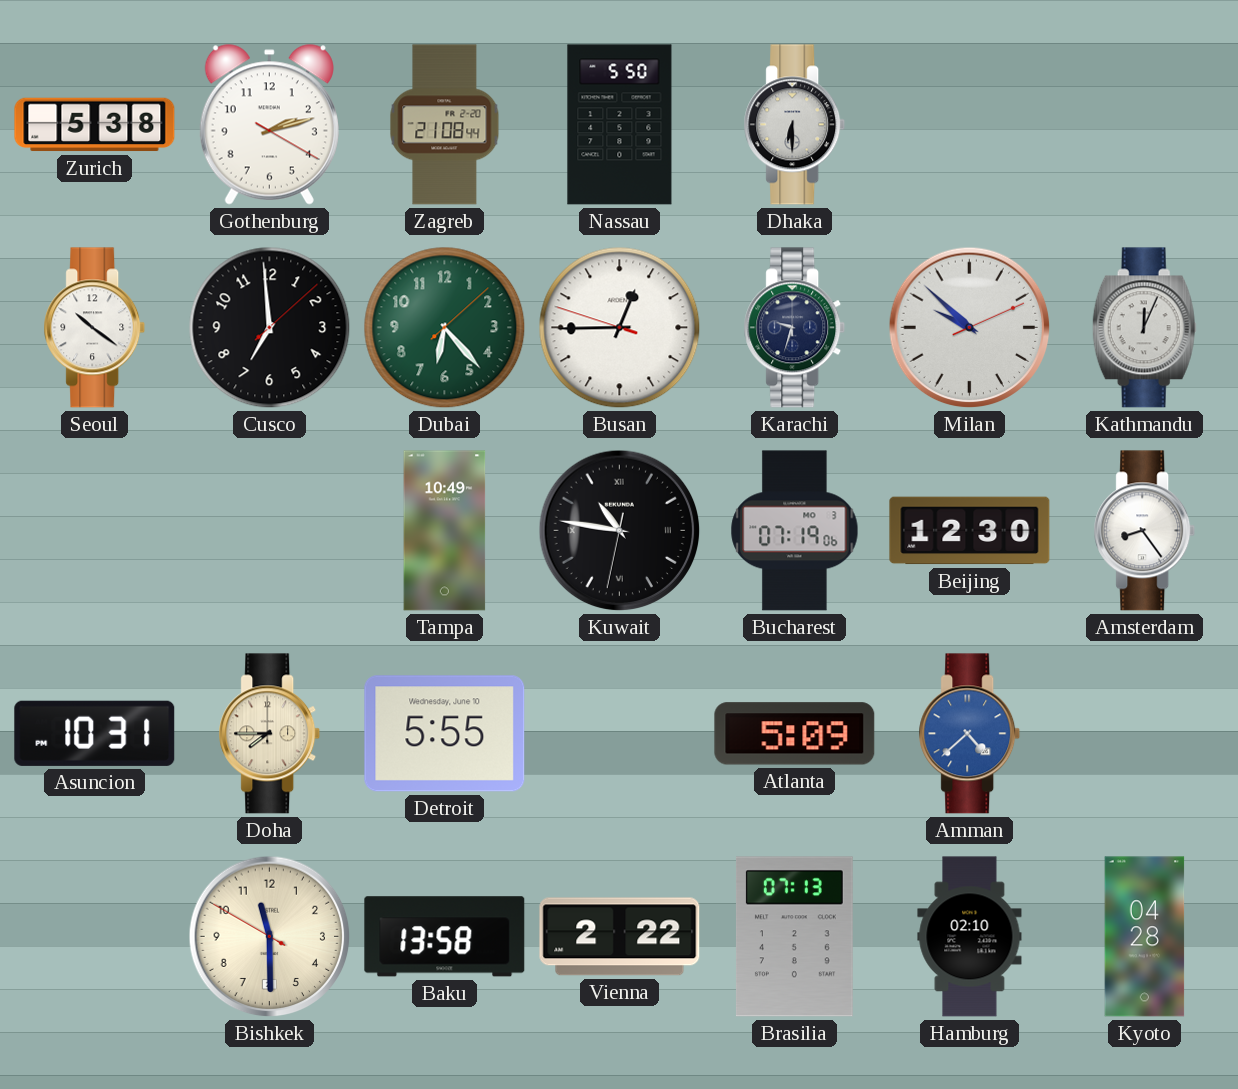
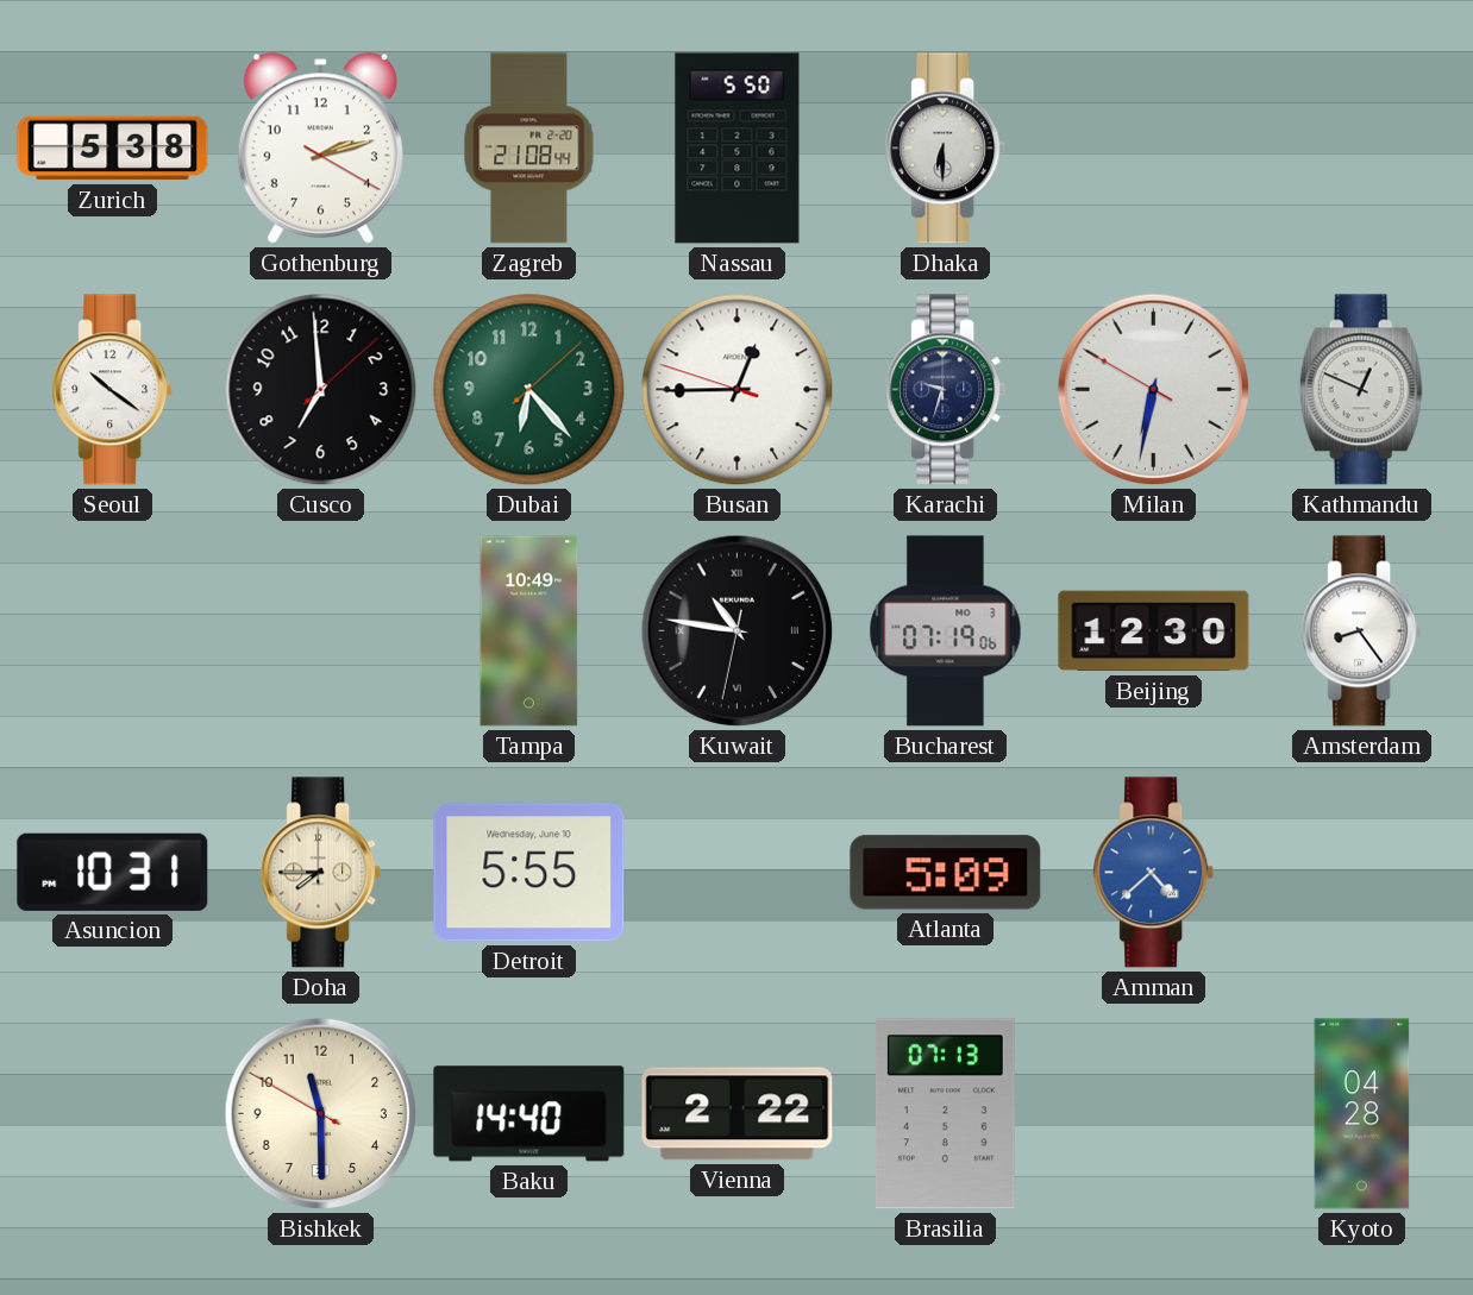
Milan: 9:52 -> 6:31
Kathmandu: 12:04 -> 12:49
Baku: 13:58 -> 14:40
Hamburg: 02:10 -> none
